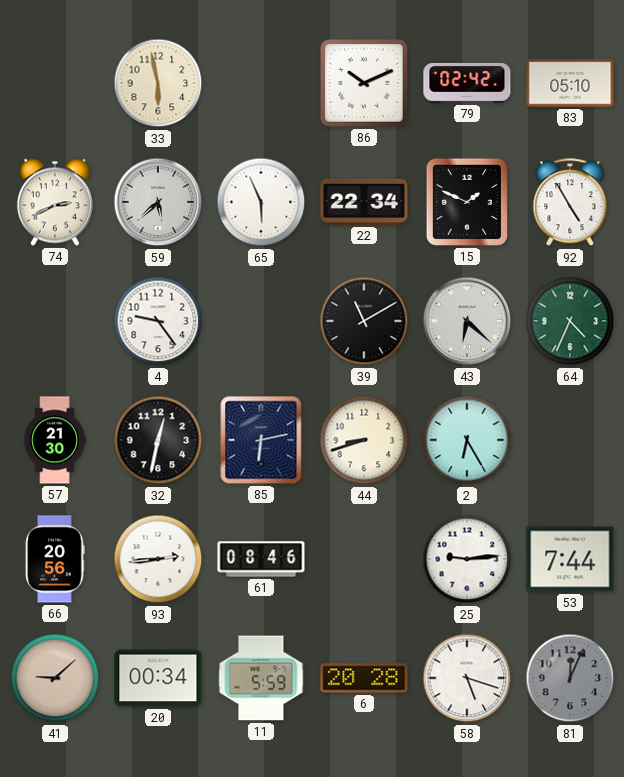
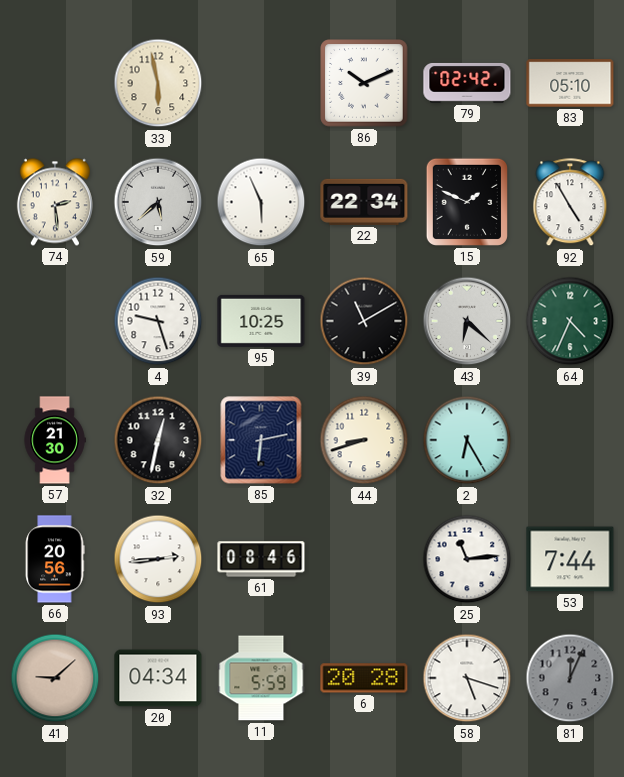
74: 2:41 -> 2:29
4: 9:24 -> 9:27
95: none -> 10:25
25: 9:14 -> 11:14
20: 00:34 -> 04:34
